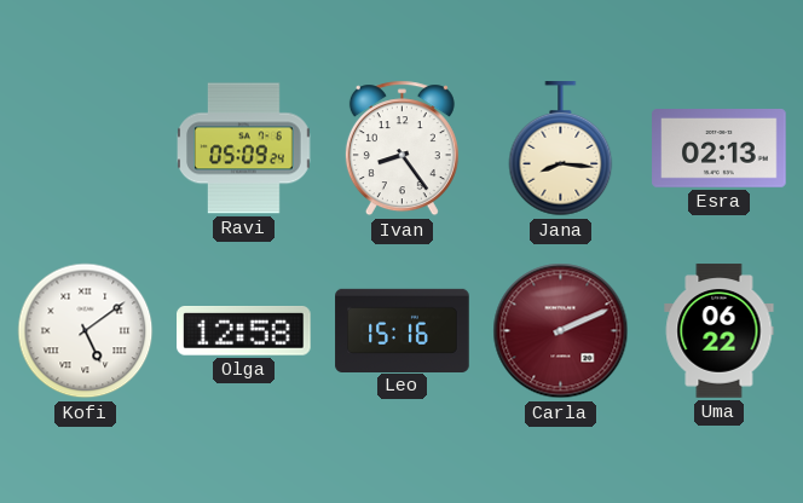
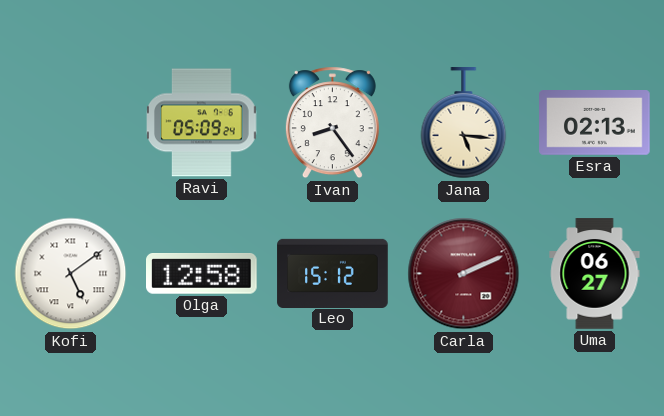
Jana: 8:16 -> 5:16
Leo: 15:16 -> 15:12
Uma: 06:22 -> 06:27
